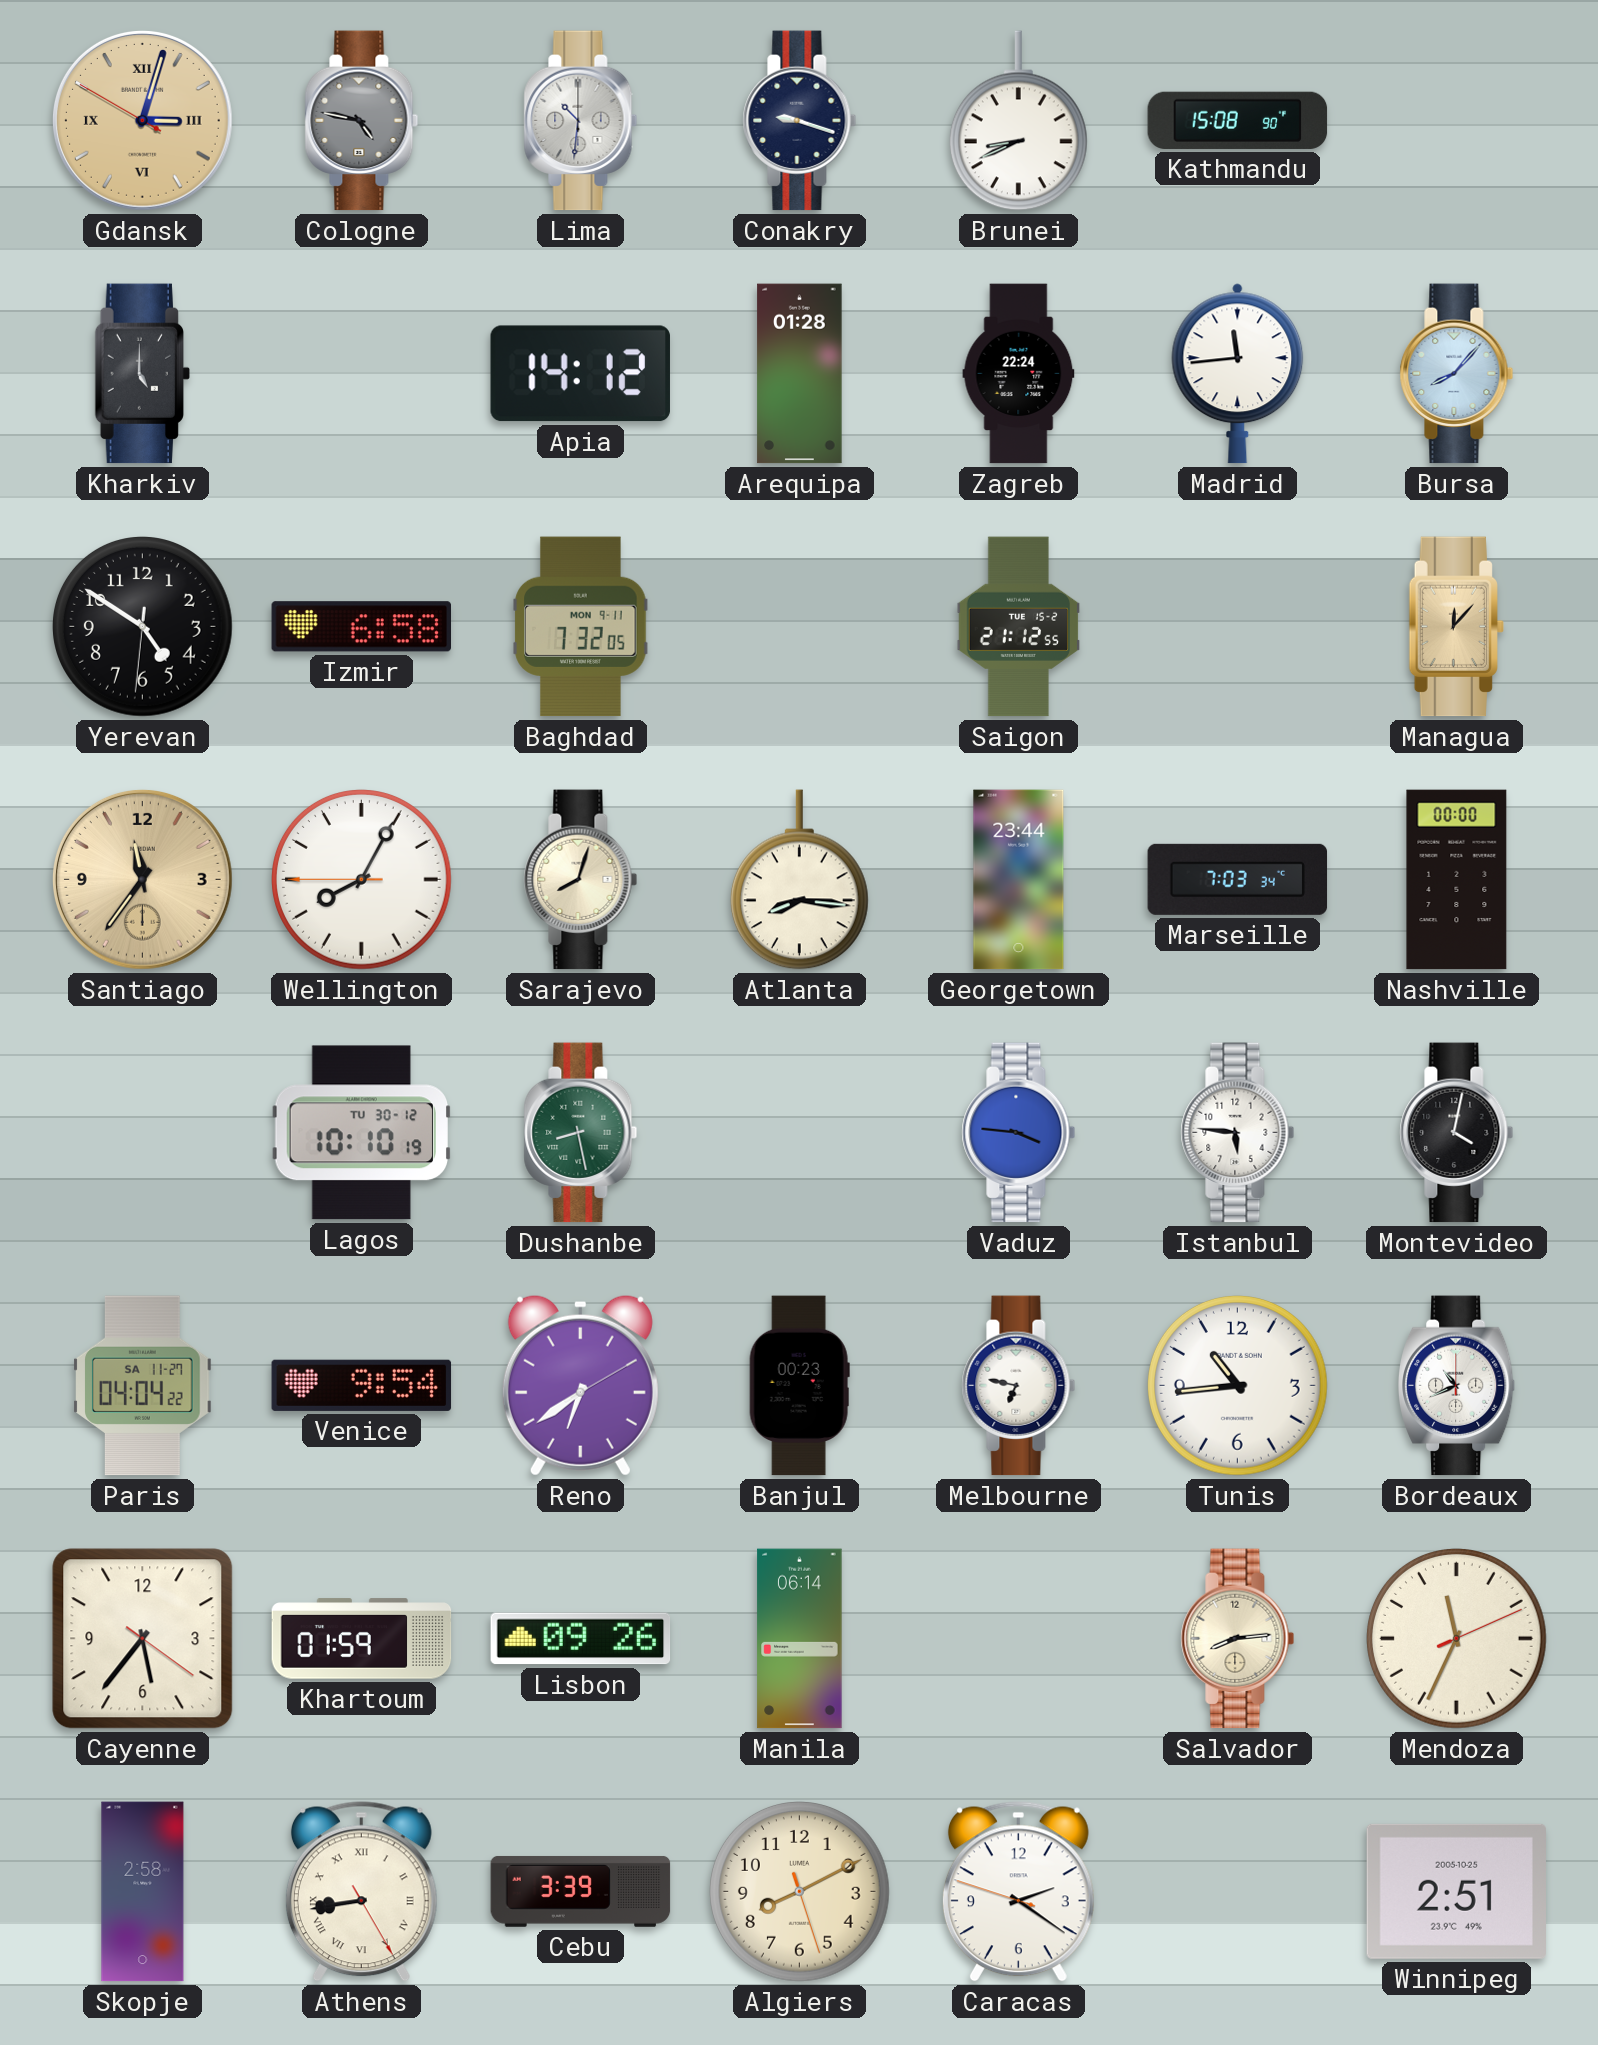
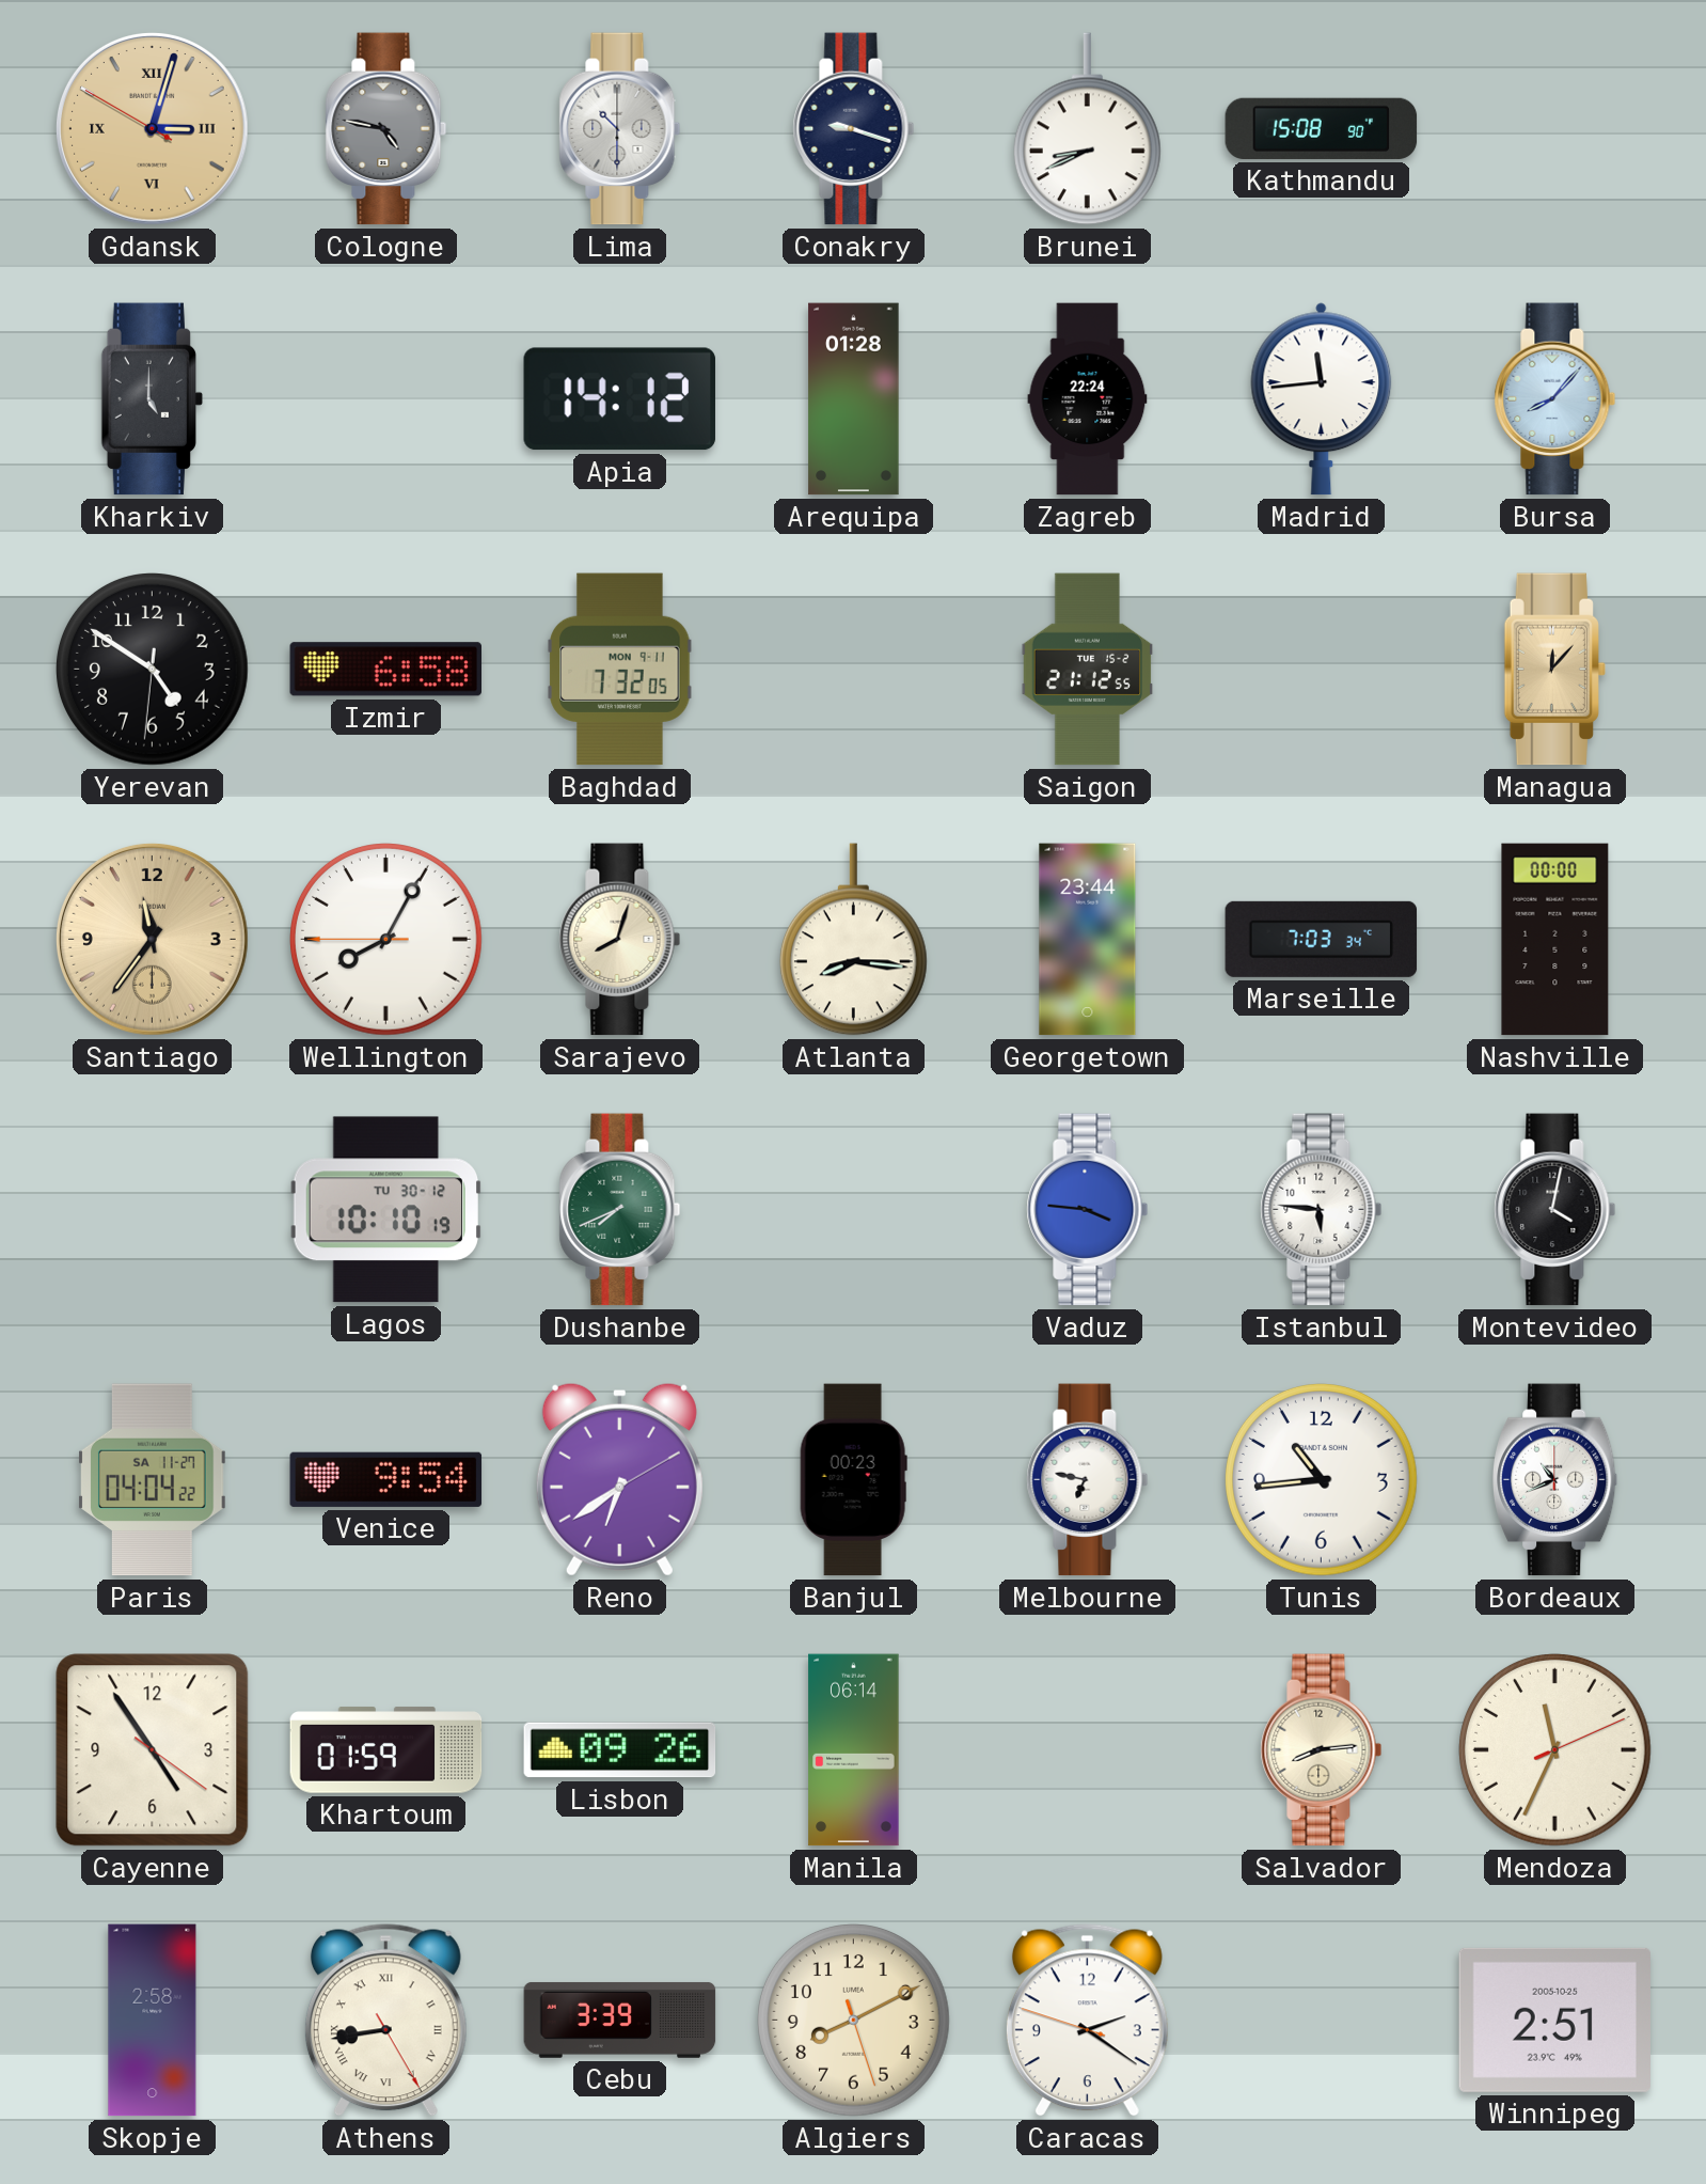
Lima: 10:31 -> 10:30
Dushanbe: 8:28 -> 7:41
Cayenne: 5:36 -> 4:54
